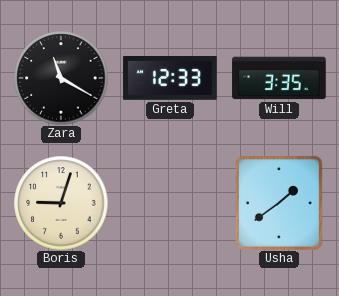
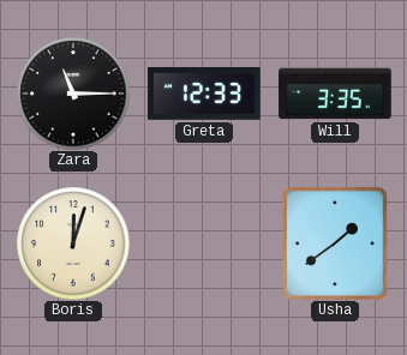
Zara: 11:20 -> 11:15
Boris: 9:03 -> 12:03
